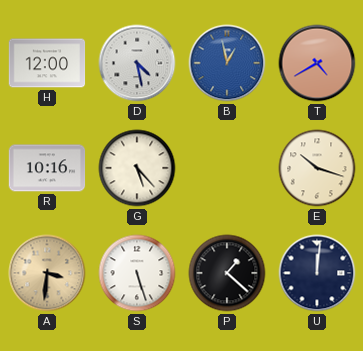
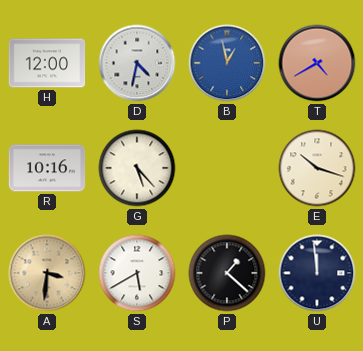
D: 4:28 -> 4:32
S: 5:27 -> 5:40
U: 12:01 -> 11:59
